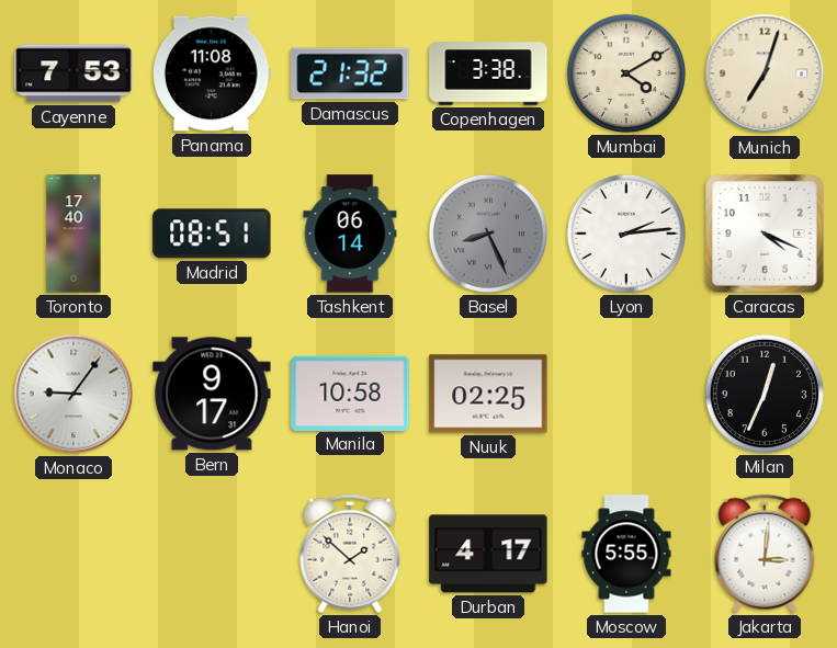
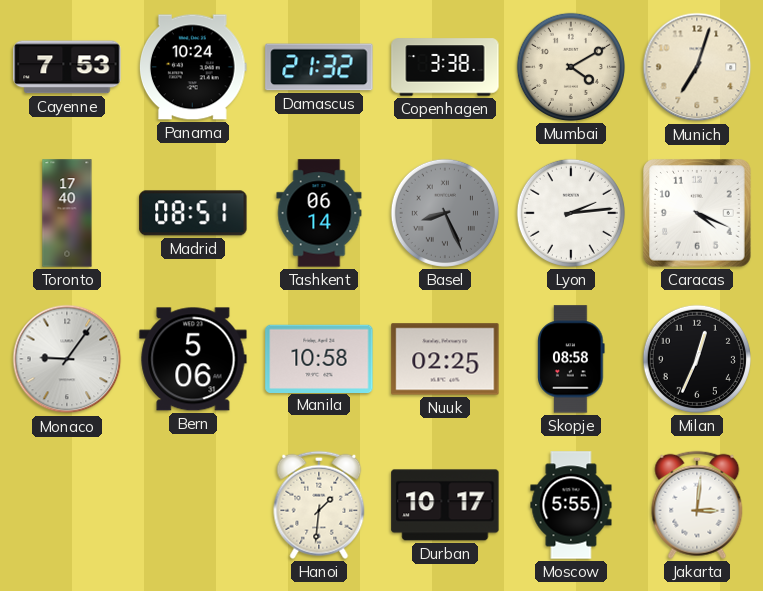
Panama: 11:08 -> 10:24
Bern: 9:17 -> 5:06
Skopje: none -> 08:58
Hanoi: 1:52 -> 1:31
Durban: 4:17 -> 10:17
